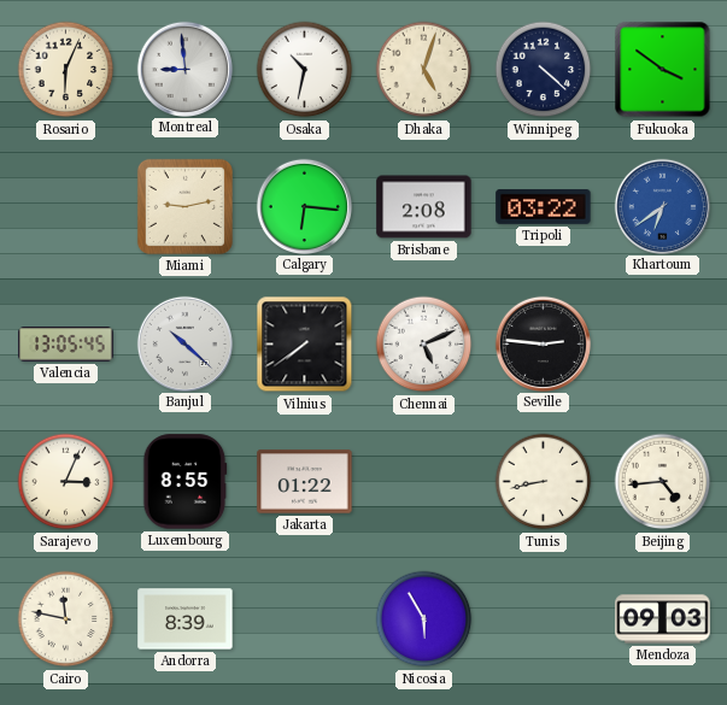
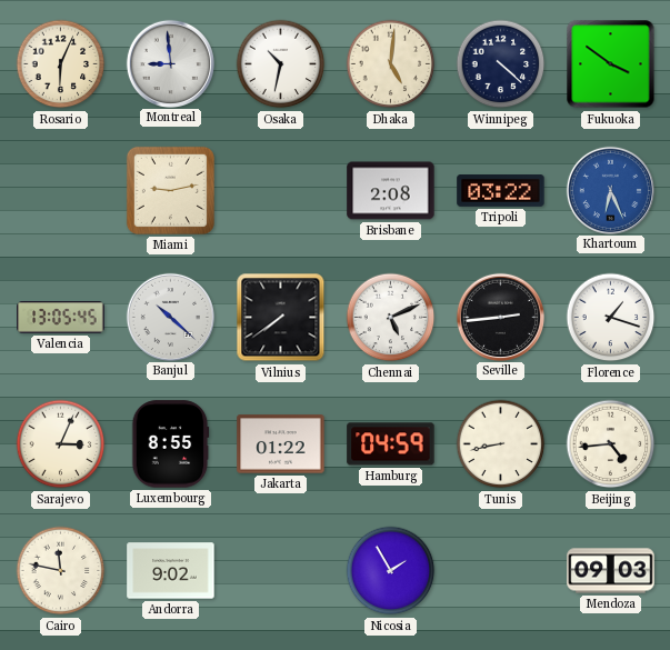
Dhaka: 5:03 -> 5:01
Calgary: 6:16 -> none
Khartoum: 6:39 -> 6:26
Seville: 2:46 -> 2:44
Florence: none -> 1:18
Hamburg: none -> 04:59
Andorra: 8:39 -> 9:02
Nicosia: 5:55 -> 1:55
